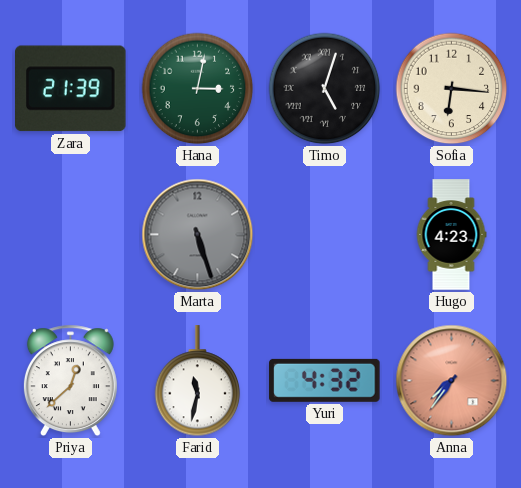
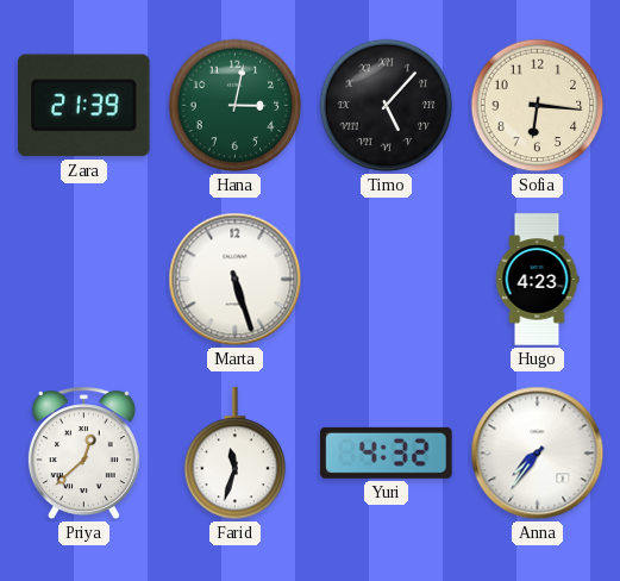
Timo: 5:03 -> 5:07
Marta dial: grey -> white
Farid: 11:32 -> 11:33
Anna dial: salmon -> white
